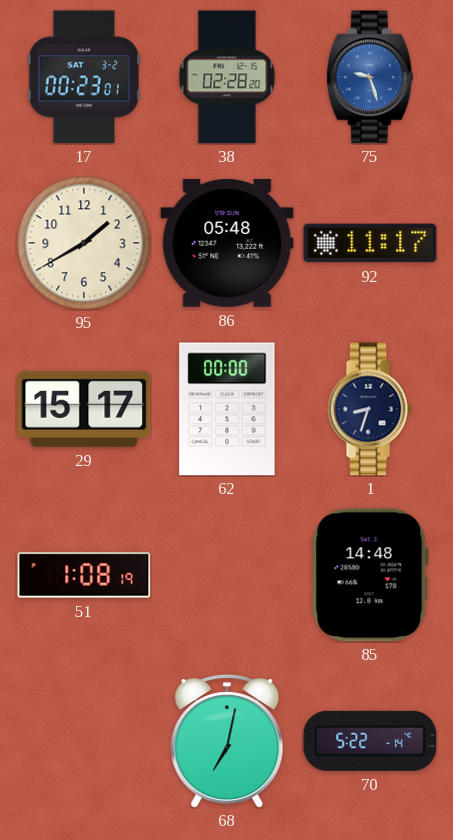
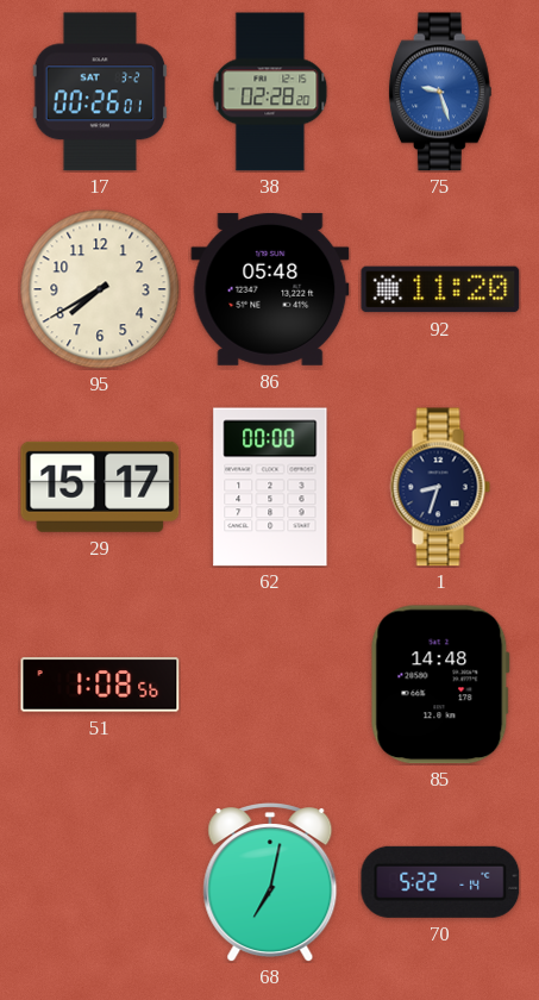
17: 00:23 -> 00:26
95: 1:40 -> 7:40
92: 11:17 -> 11:20
51: 1:08:19 -> 1:08:56
